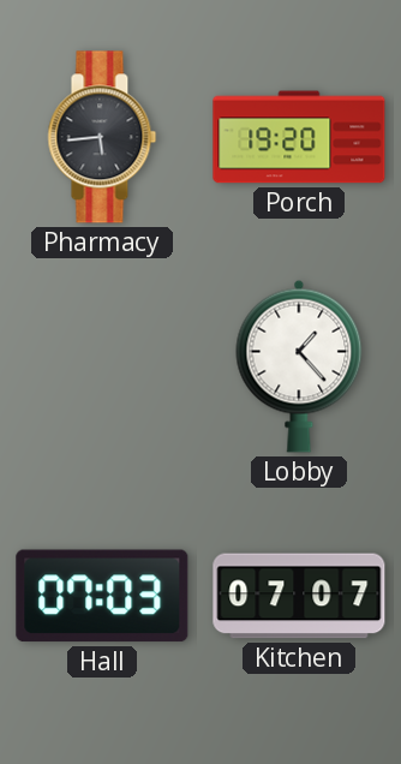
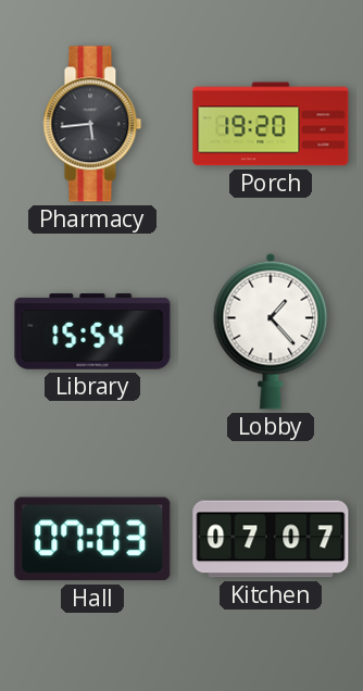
Library: none -> 15:54
